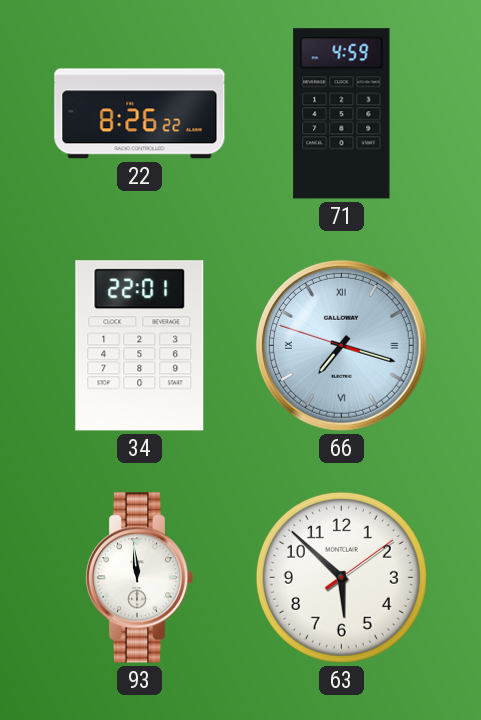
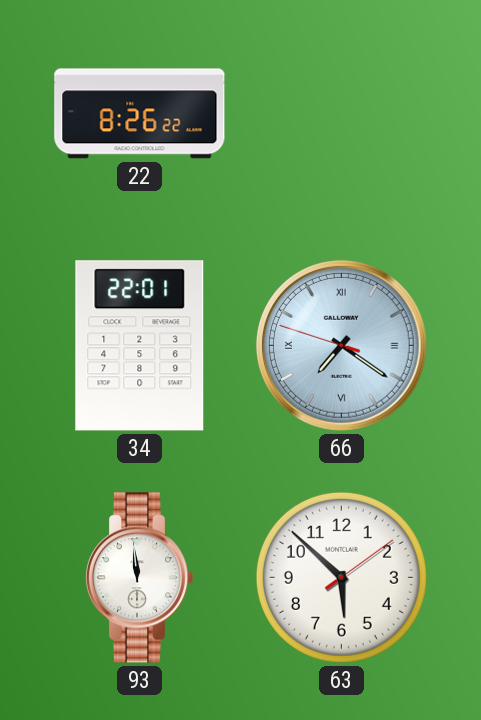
71: 4:59 -> none
66: 7:17 -> 7:20
